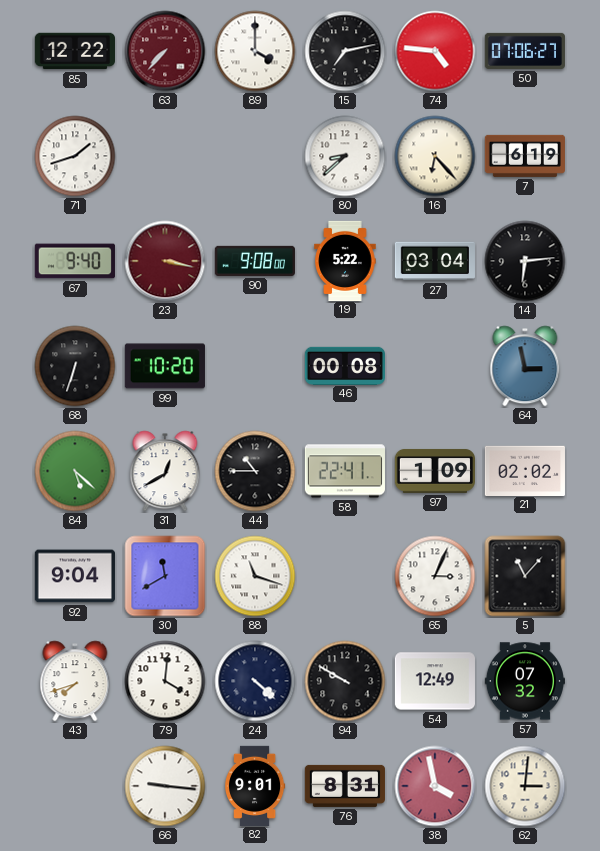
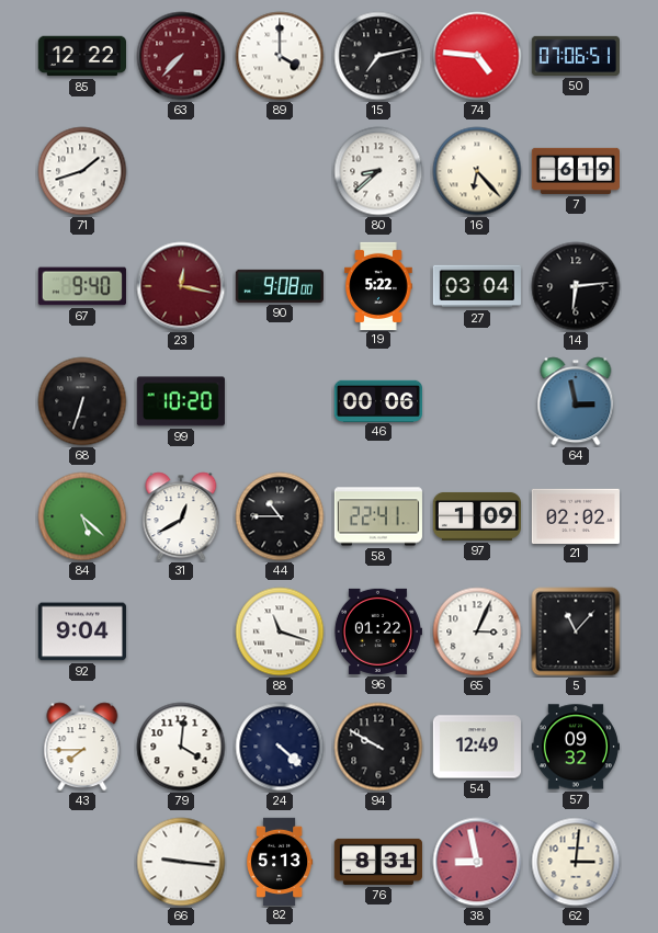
50: 07:06:27 -> 07:06:51
23: 3:17 -> 12:17
46: 00:08 -> 00:06
30: 11:40 -> none
96: none -> 01:22
43: 7:42 -> 7:45
57: 07:32 -> 09:32
82: 9:01 -> 5:13
38: 3:58 -> 8:58
